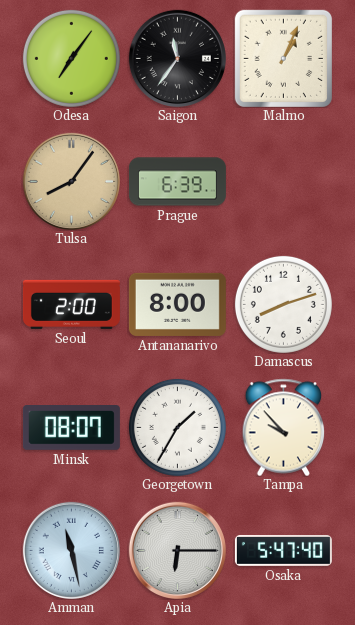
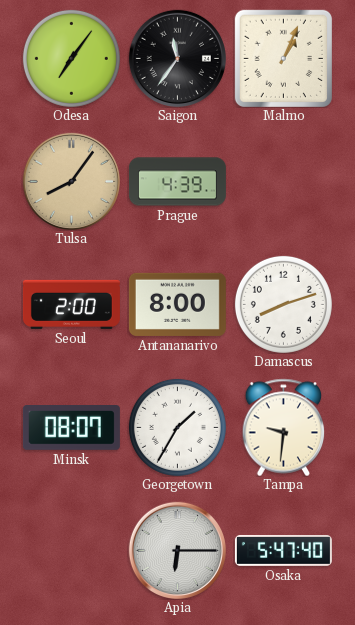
Prague: 6:39 -> 4:39
Tampa: 9:53 -> 9:31
Amman: 11:28 -> none
